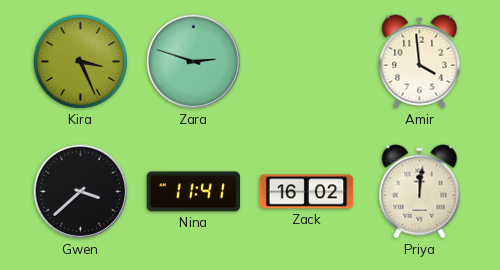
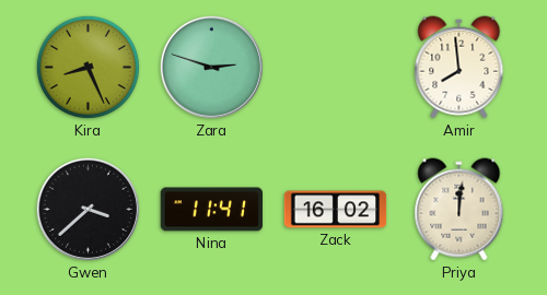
Kira: 3:26 -> 8:26
Amir: 3:59 -> 7:59
